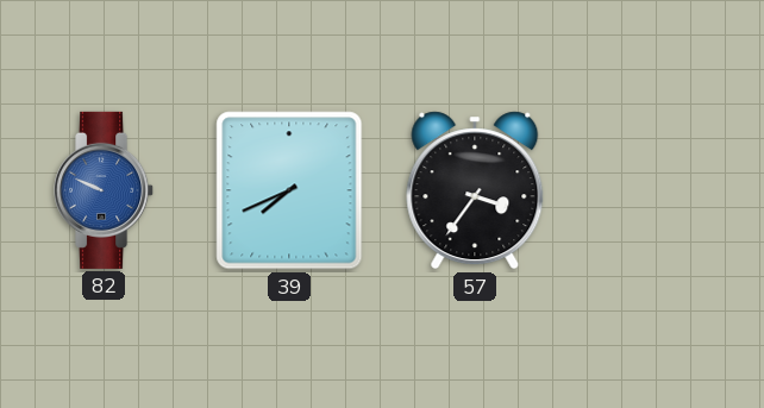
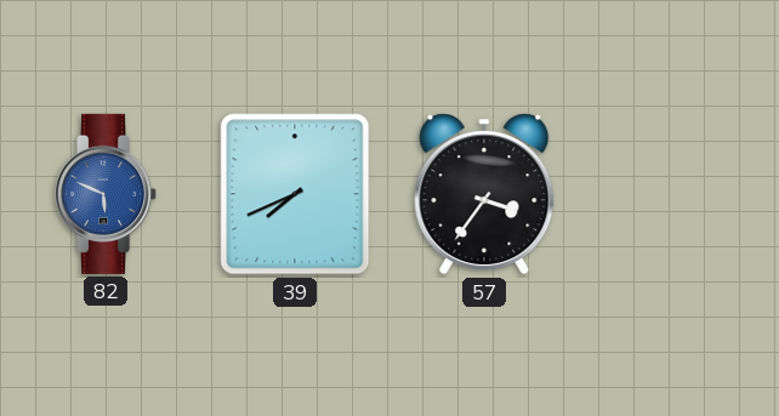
82: 9:49 -> 5:49
